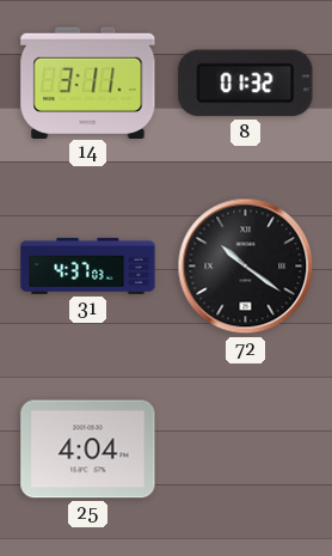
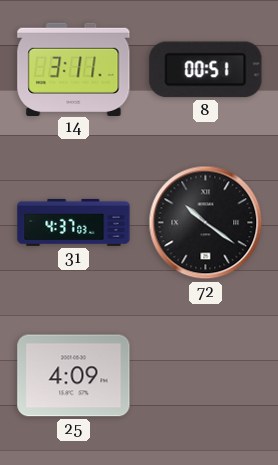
8: 01:32 -> 00:51
25: 4:04 -> 4:09
